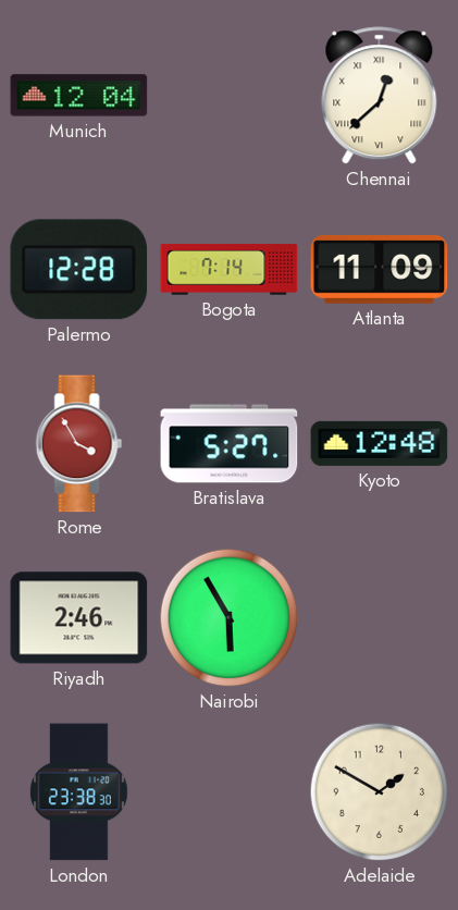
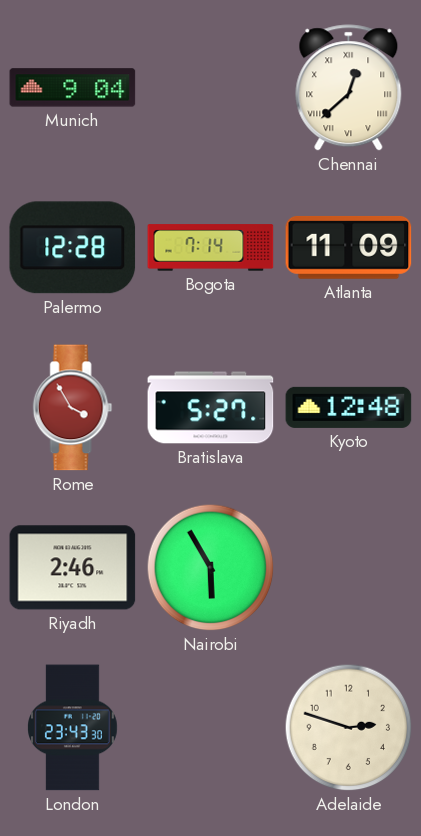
Munich: 12:04 -> 9:04
London: 23:38 -> 23:43
Adelaide: 1:50 -> 2:48
